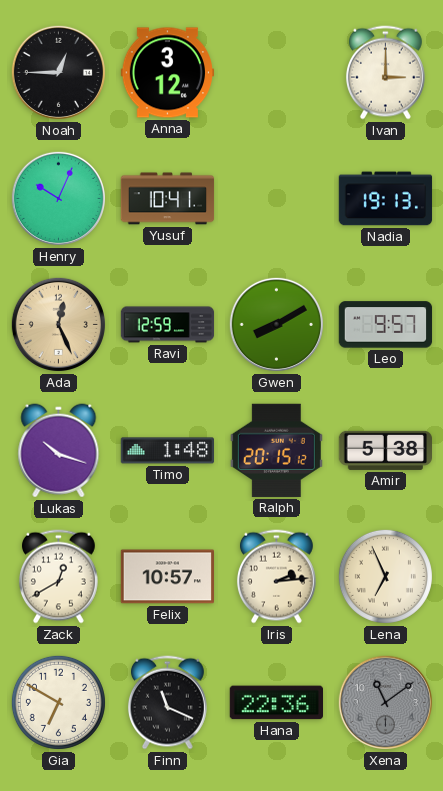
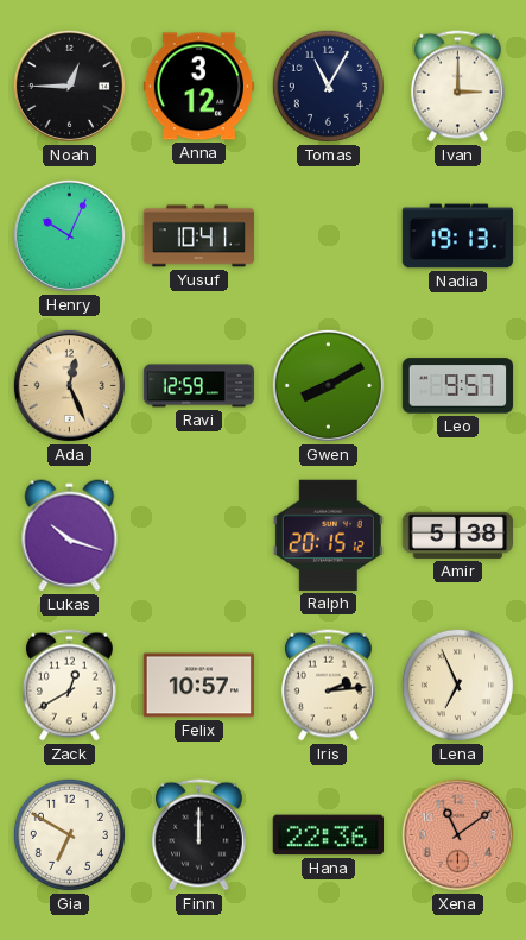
Tomas: none -> 11:05
Timo: 1:48 -> none
Finn: 11:19 -> 12:00
Xena dial: grey -> salmon
